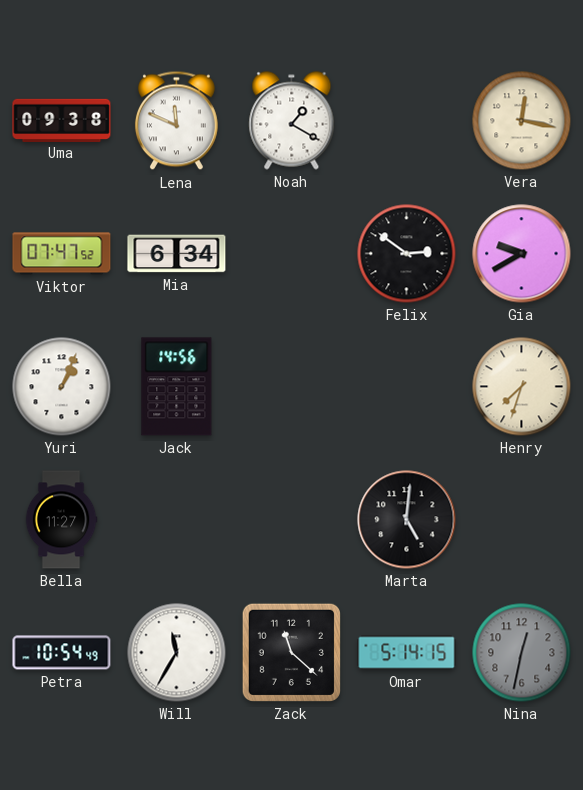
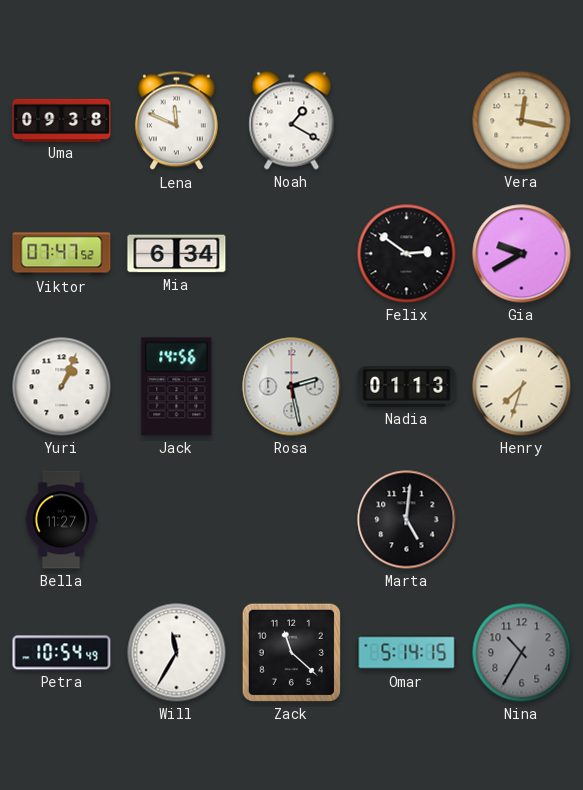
Rosa: none -> 2:28
Nadia: none -> 01:13
Nina: 12:32 -> 10:35
